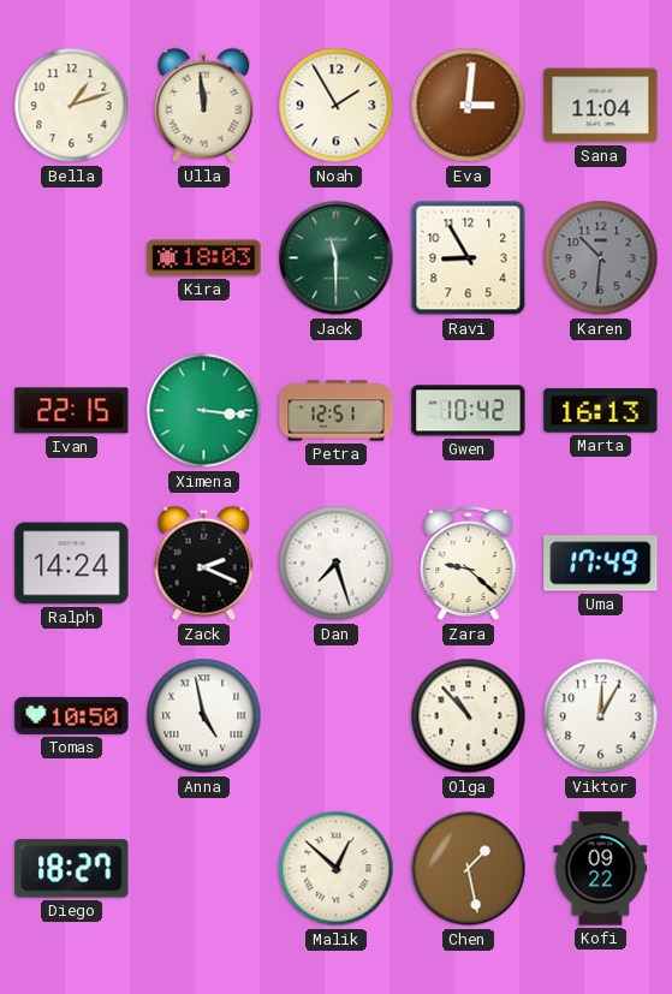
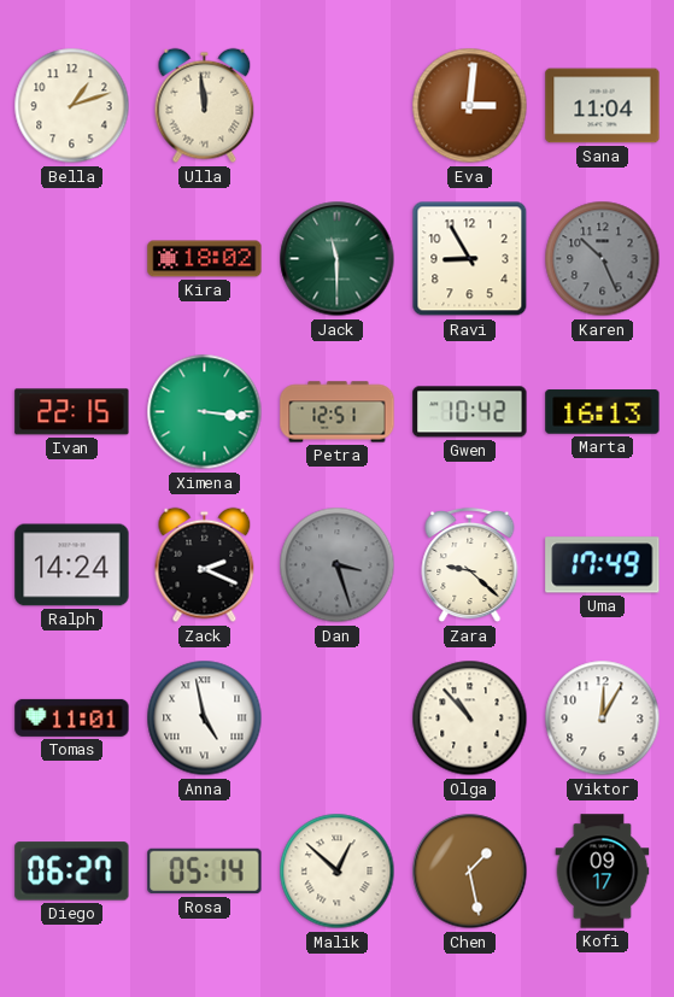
Noah: 1:55 -> none
Kira: 18:03 -> 18:02
Karen: 10:31 -> 10:26
Dan: 7:27 -> 3:27
Dan dial: white -> grey
Tomas: 10:50 -> 11:01
Diego: 18:27 -> 06:27
Rosa: none -> 05:14
Kofi: 09:22 -> 09:17
